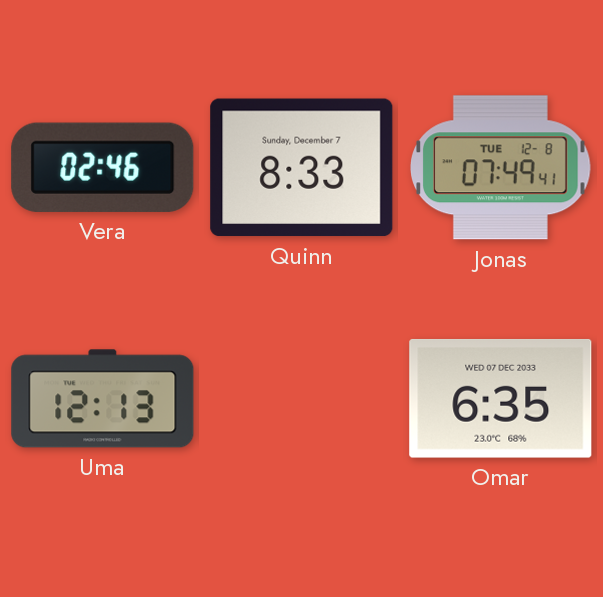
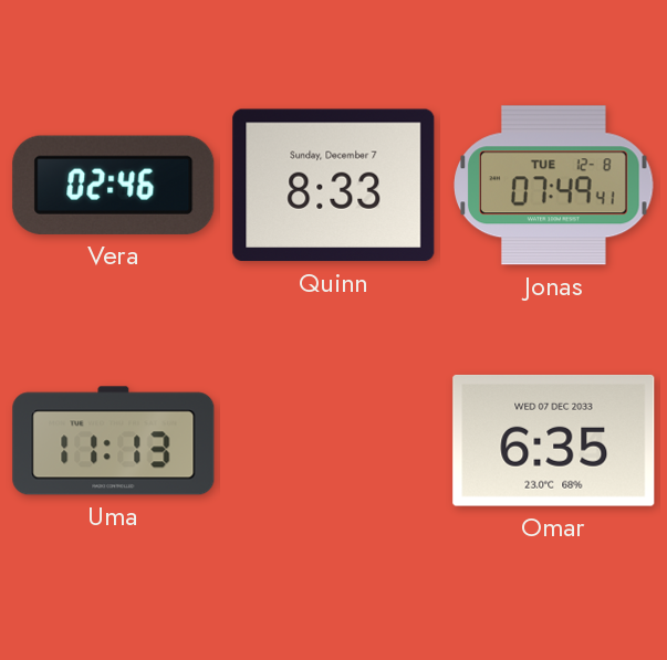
Uma: 12:13 -> 11:13
